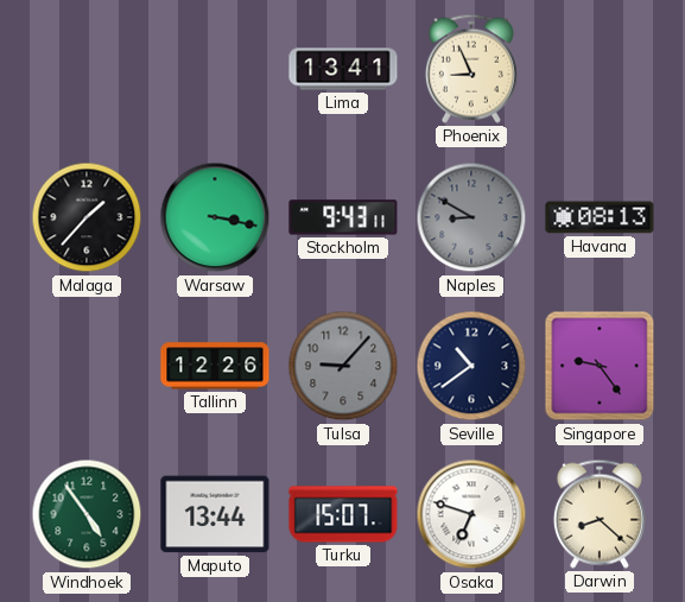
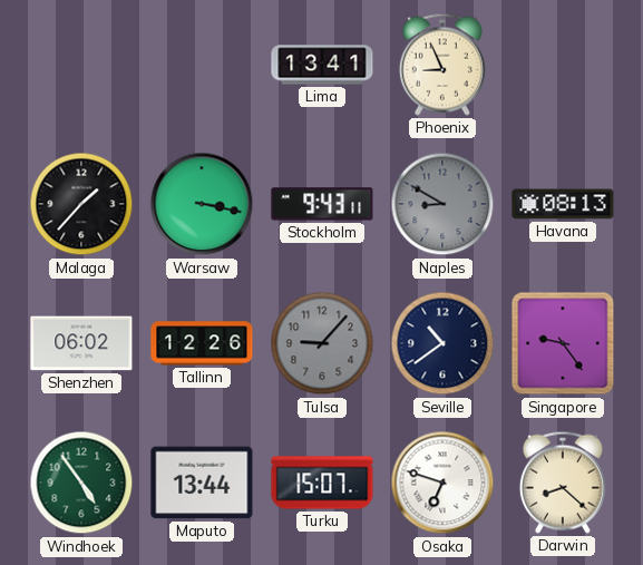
Shenzhen: none -> 06:02
